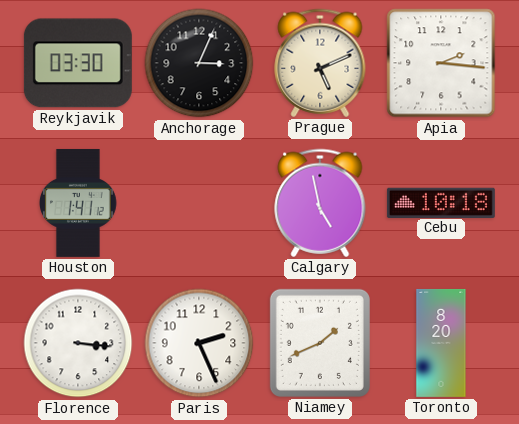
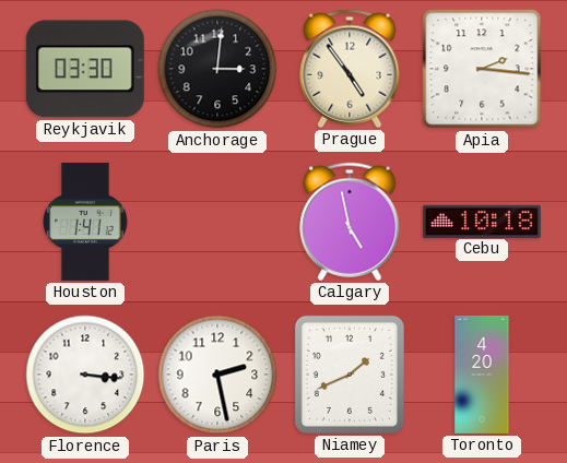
Anchorage: 3:04 -> 3:01
Prague: 5:11 -> 4:54
Paris: 2:26 -> 2:28
Toronto: 8:20 -> 4:20
